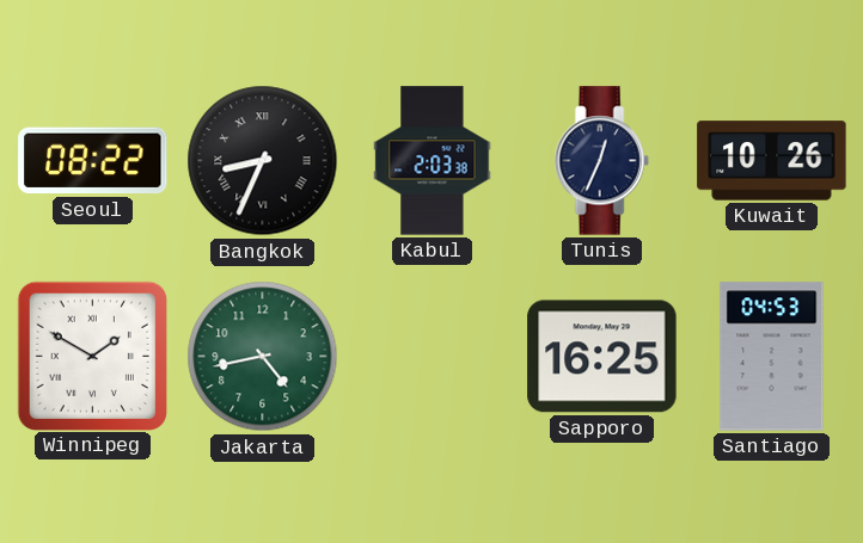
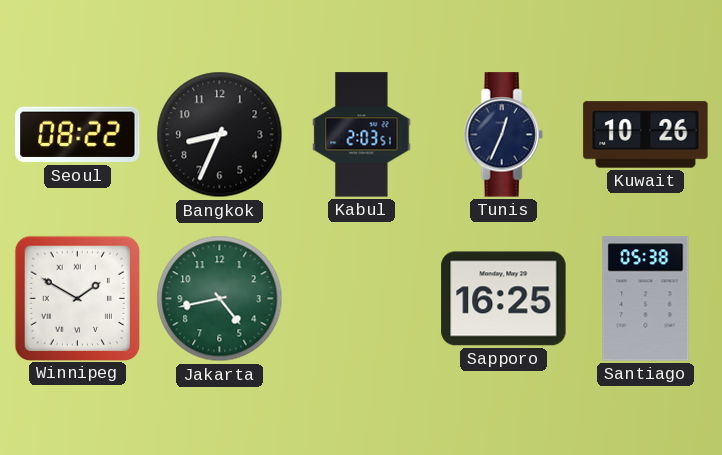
Bangkok numerals: Roman -> Arabic
Kabul: 2:03:38 -> 2:03:51
Santiago: 04:53 -> 05:38
